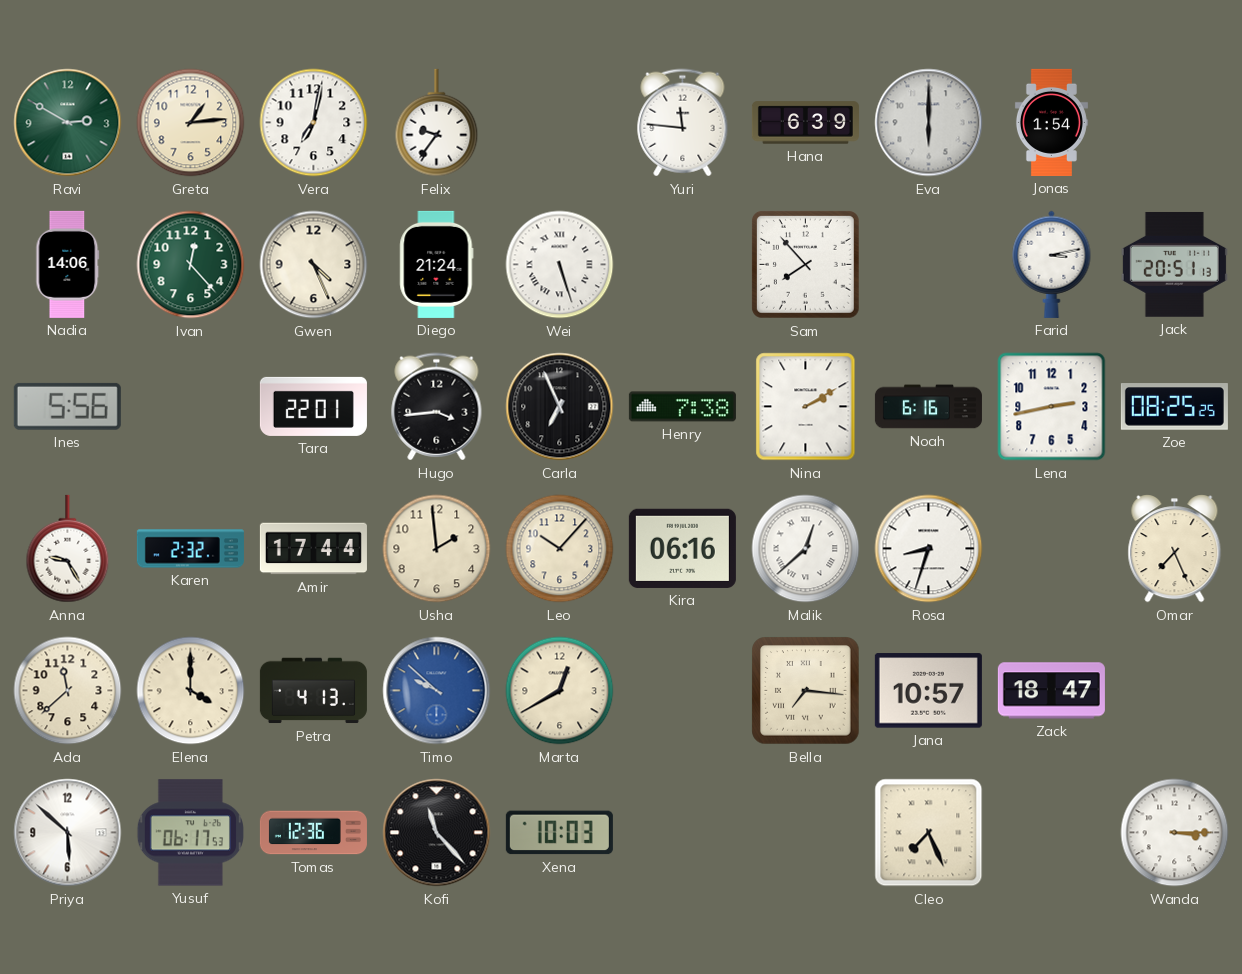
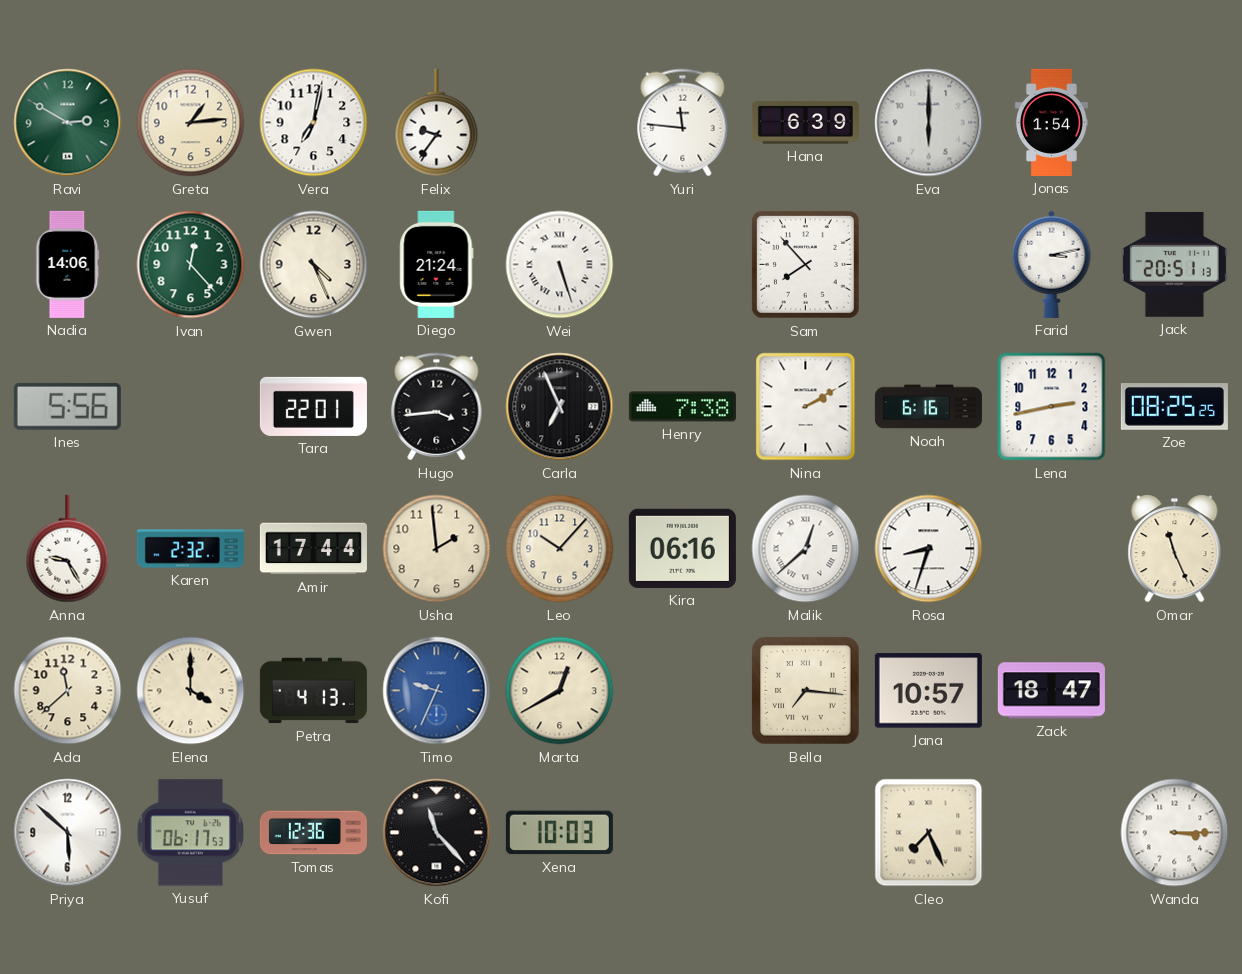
Omar: 7:26 -> 11:26
Timo: 9:52 -> 9:34
